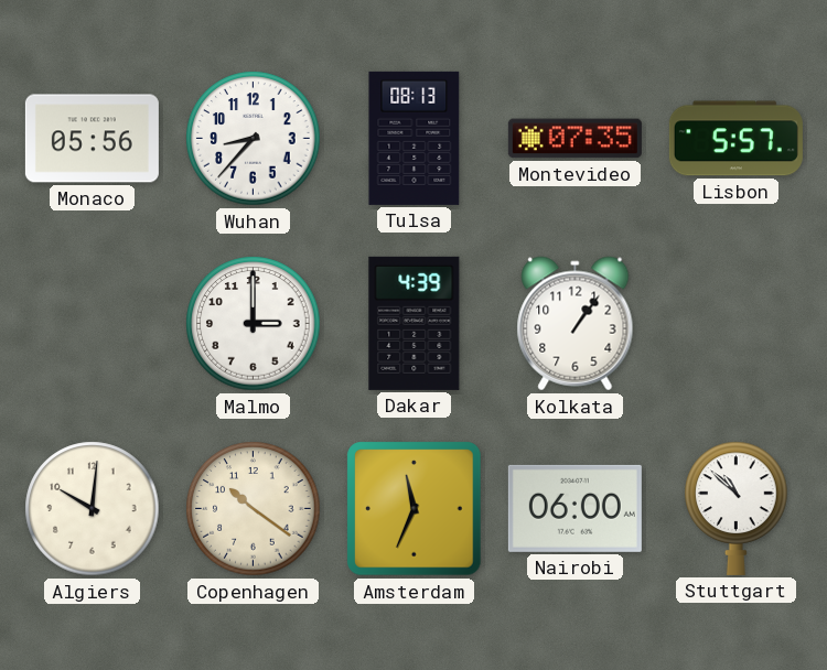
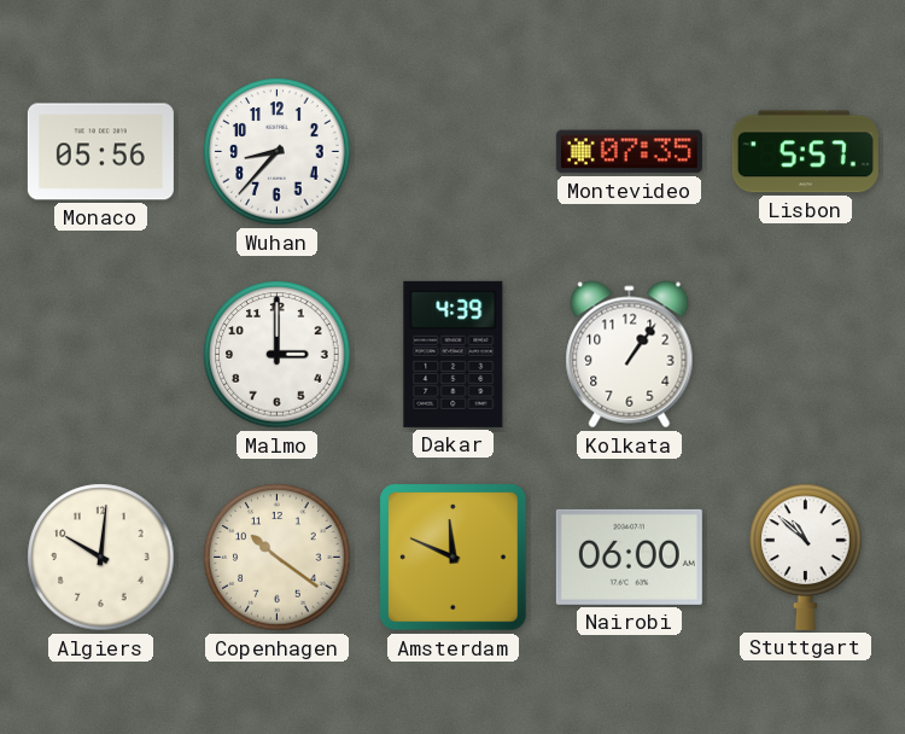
Tulsa: 08:13 -> none
Amsterdam: 11:34 -> 11:49
